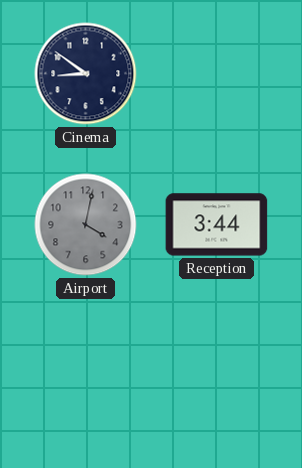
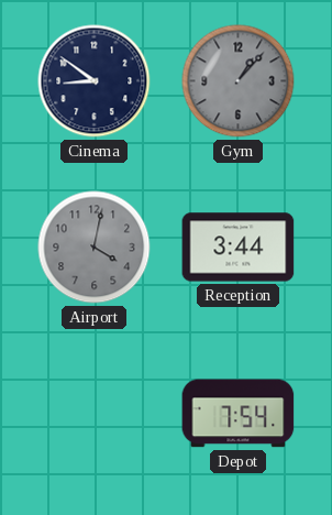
Gym: none -> 1:07
Depot: none -> 7:54
